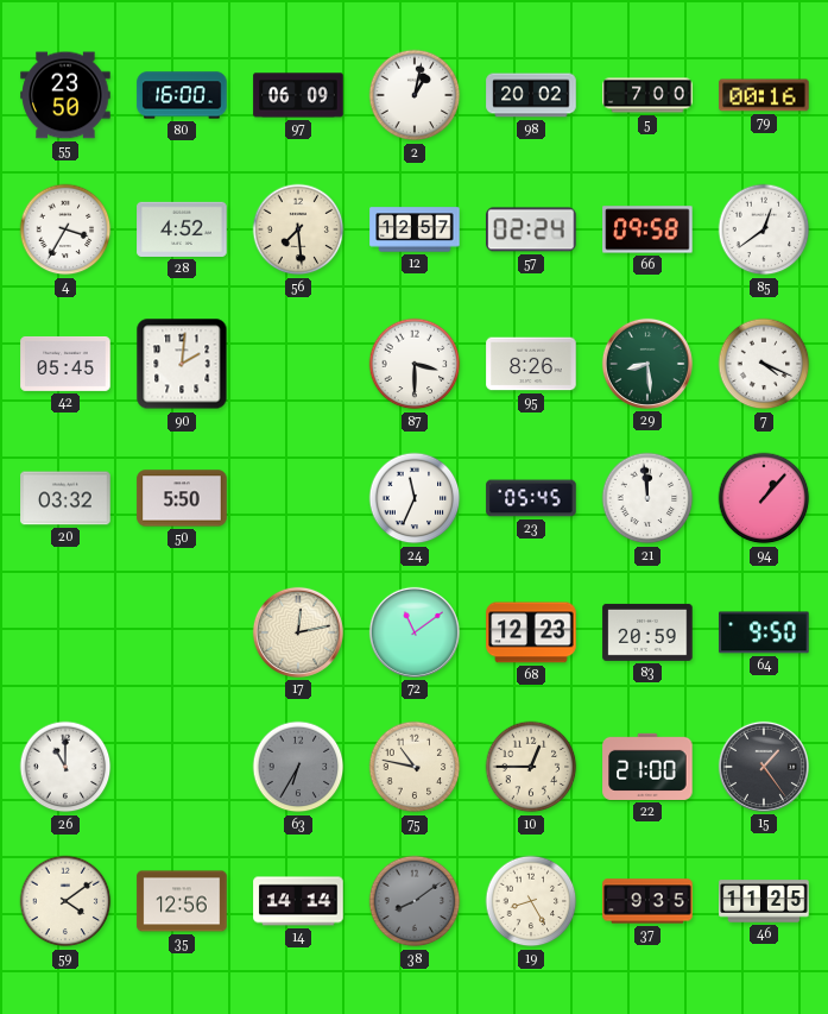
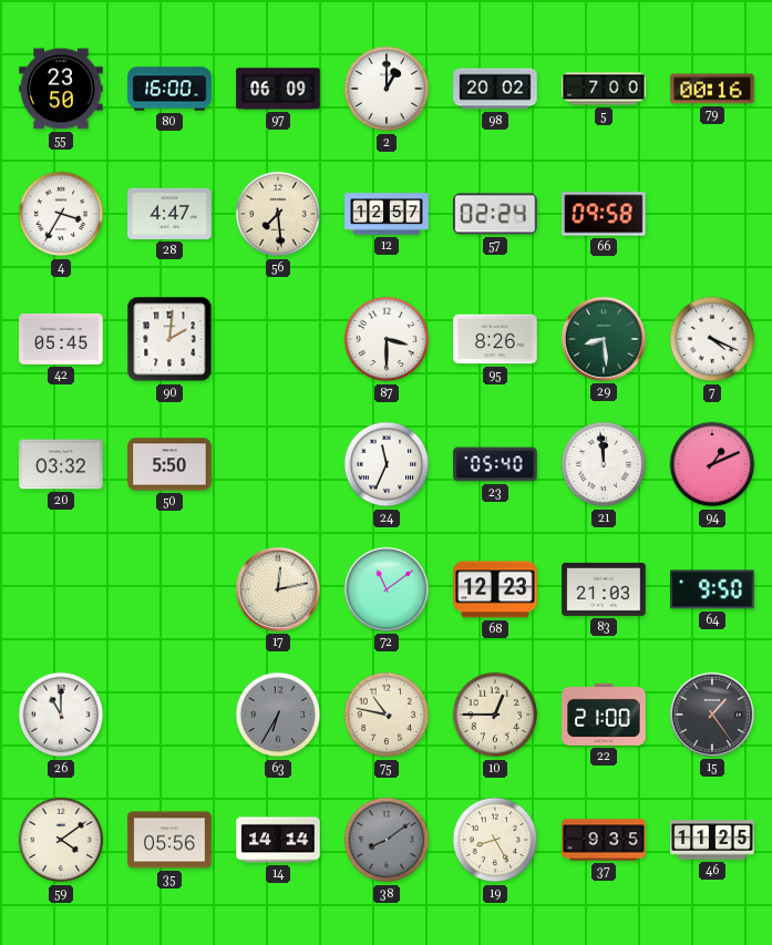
2: 1:02 -> 1:00
28: 4:52 -> 4:47
85: 12:39 -> none
23: 05:45 -> 05:40
94: 1:07 -> 1:11
83: 20:59 -> 21:03
35: 12:56 -> 05:56
